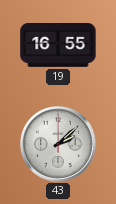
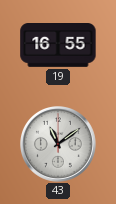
43: 2:08 -> 11:09
